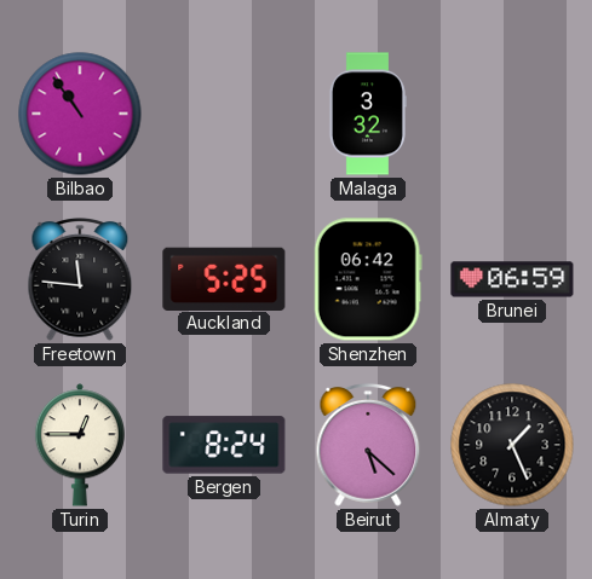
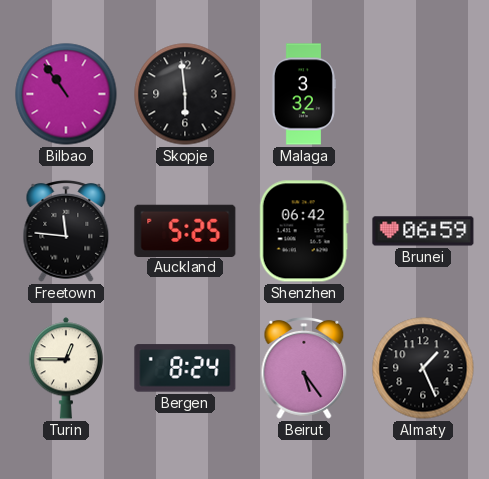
Skopje: none -> 5:59
Beirut: 5:22 -> 5:24
